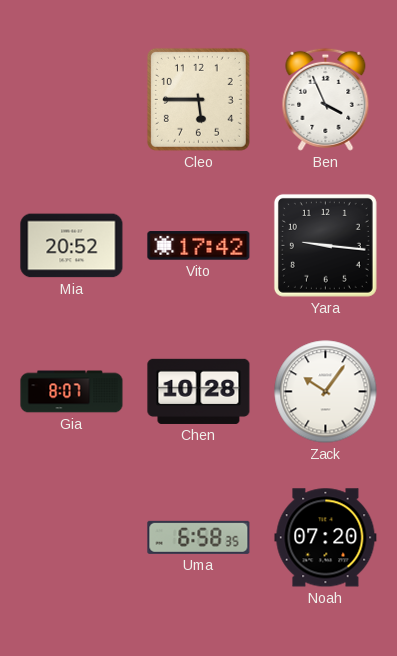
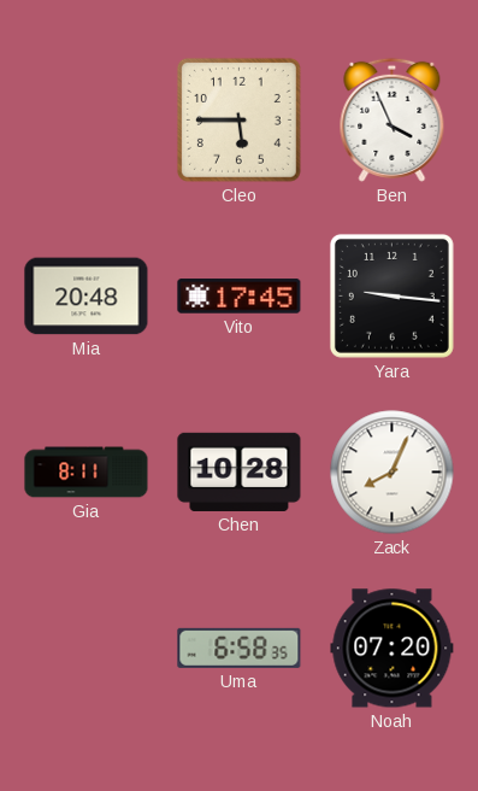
Mia: 20:52 -> 20:48
Vito: 17:42 -> 17:45
Gia: 8:07 -> 8:11
Zack: 10:06 -> 8:04
